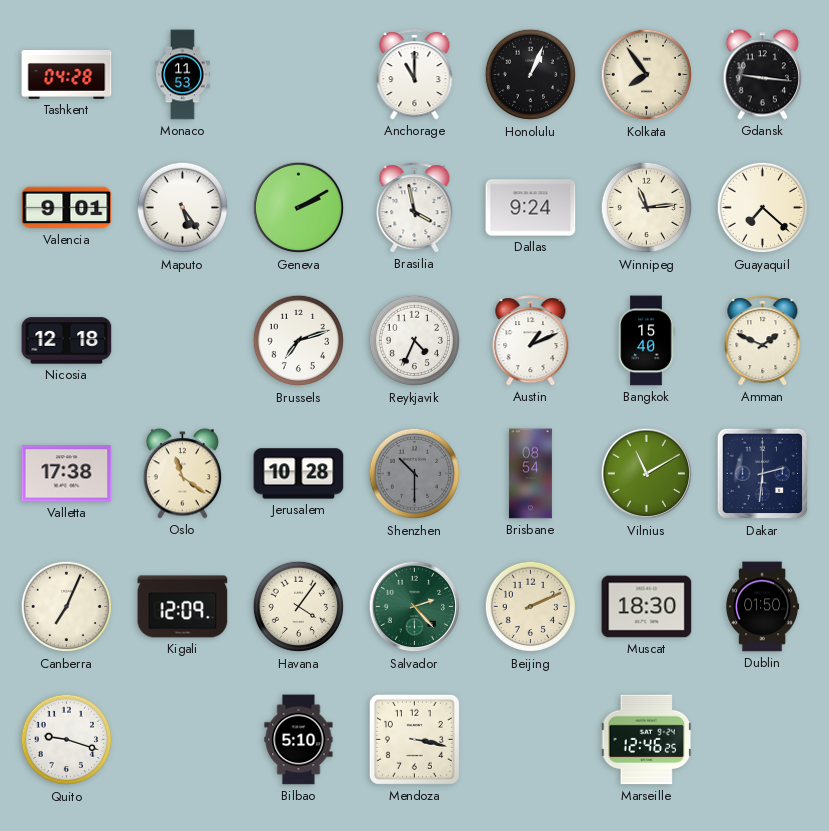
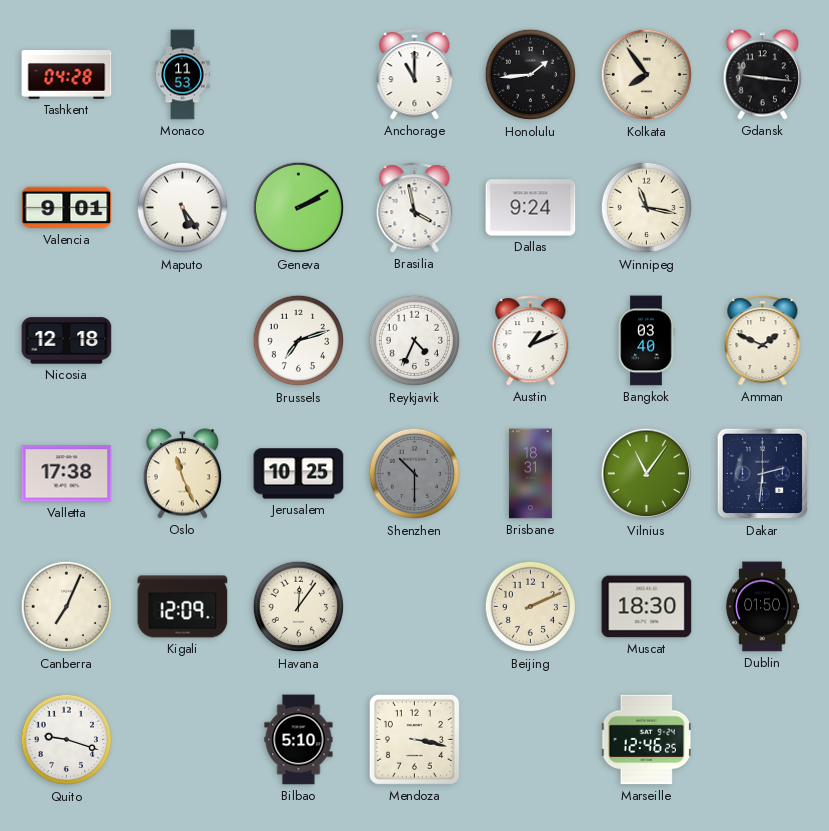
Honolulu: 1:04 -> 1:44
Winnipeg: 11:14 -> 11:17
Guayaquil: 7:22 -> none
Bangkok: 15:40 -> 03:40
Oslo: 11:21 -> 11:26
Jerusalem: 10:28 -> 10:25
Brisbane: 08:54 -> 18:31
Vilnius: 11:10 -> 11:06
Havana: 4:06 -> 12:06
Salvador: 2:23 -> none
